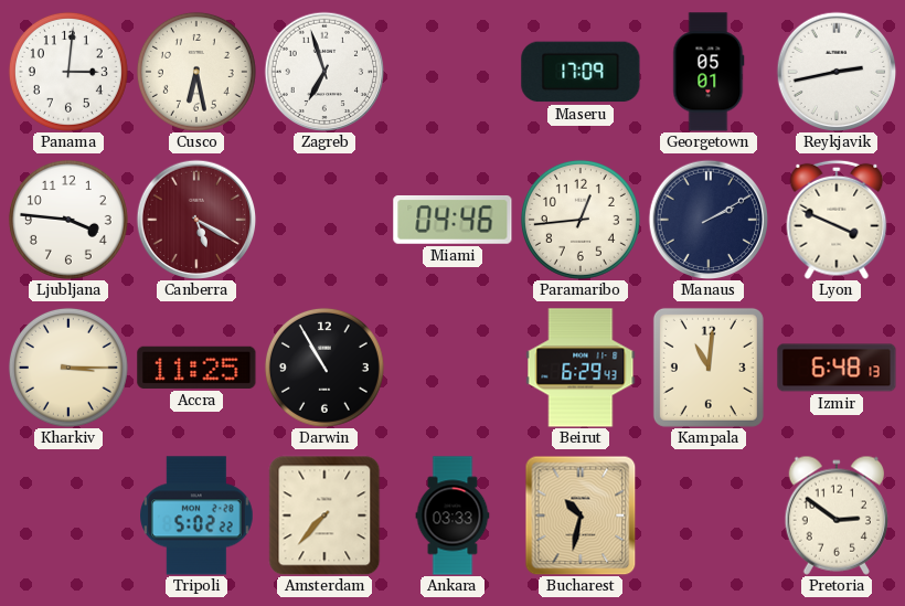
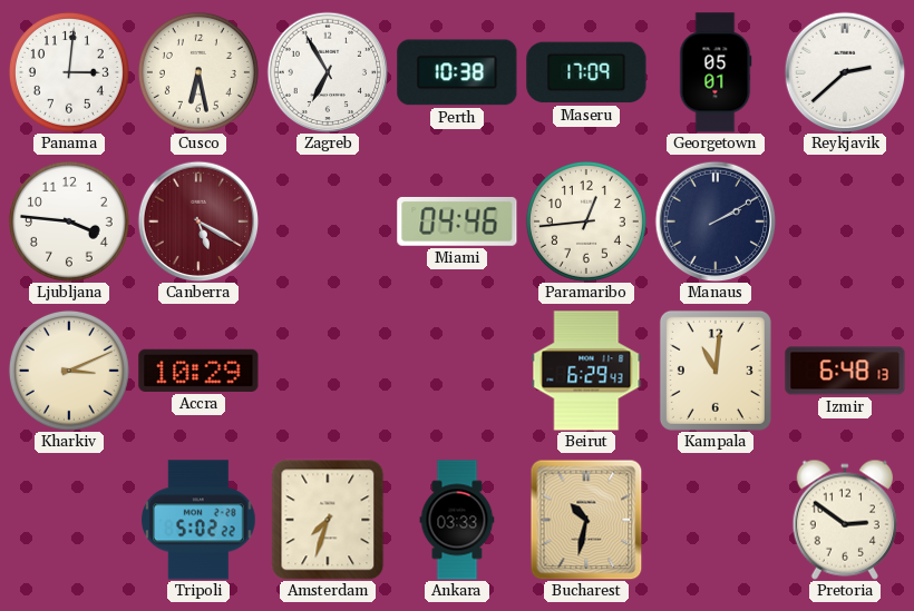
Zagreb: 6:57 -> 6:55
Perth: none -> 10:38
Reykjavik: 2:43 -> 2:38
Lyon: 3:49 -> none
Kharkiv: 3:15 -> 3:11
Accra: 11:25 -> 10:29
Darwin: 10:55 -> none
Amsterdam: 7:37 -> 7:33
